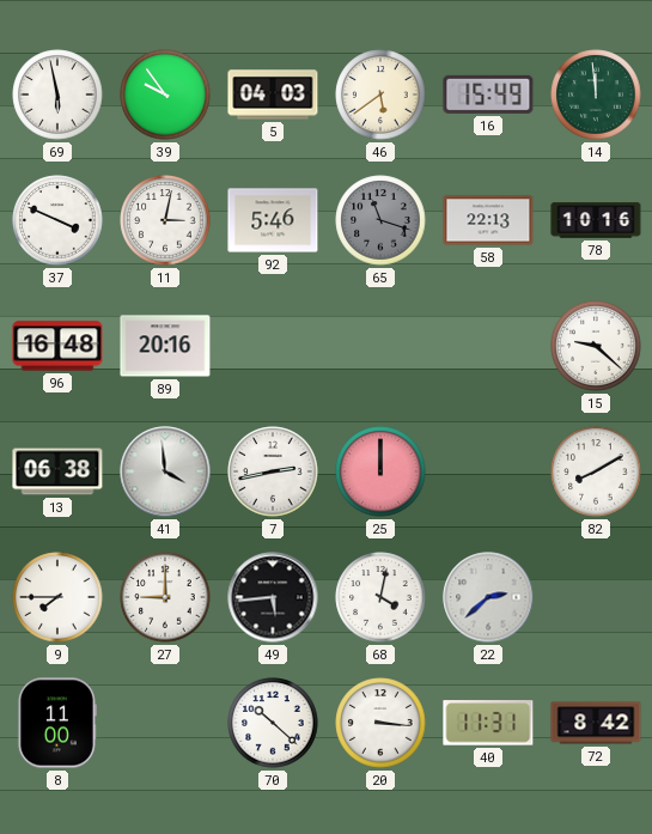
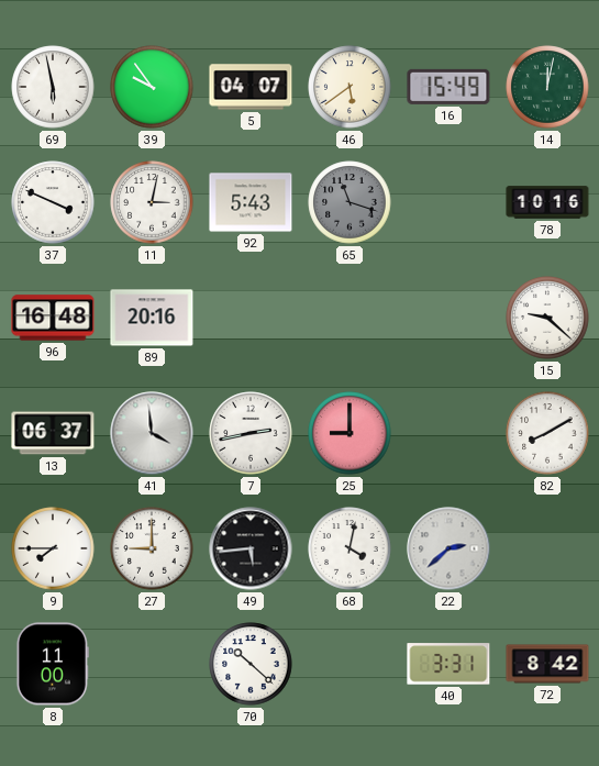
5: 04:03 -> 04:07
14: 11:59 -> 12:02
92: 5:46 -> 5:43
58: 22:13 -> none
13: 06:38 -> 06:37
25: 12:00 -> 9:00
20: 3:16 -> none
40: 11:31 -> 3:31
